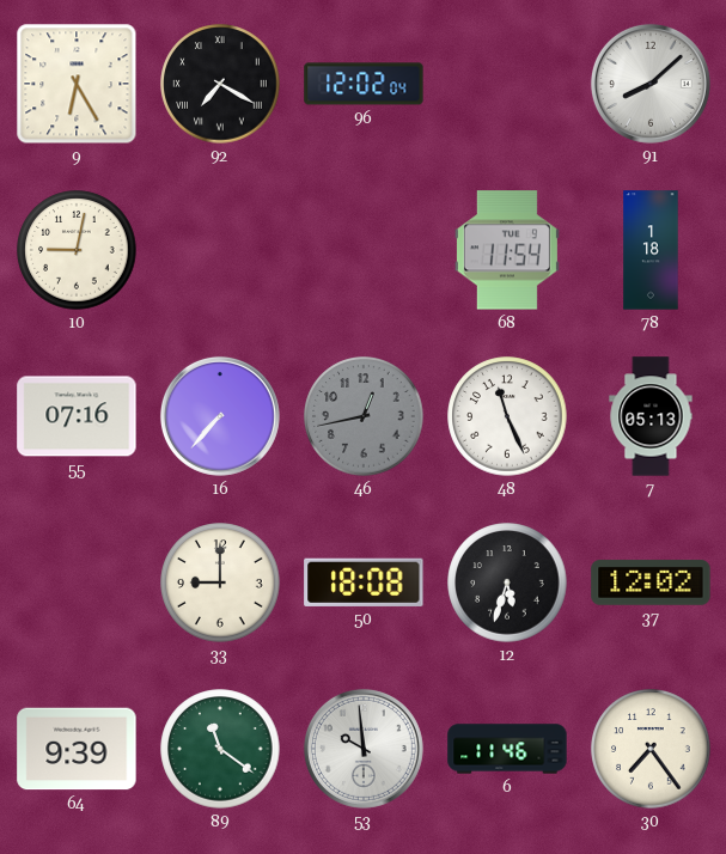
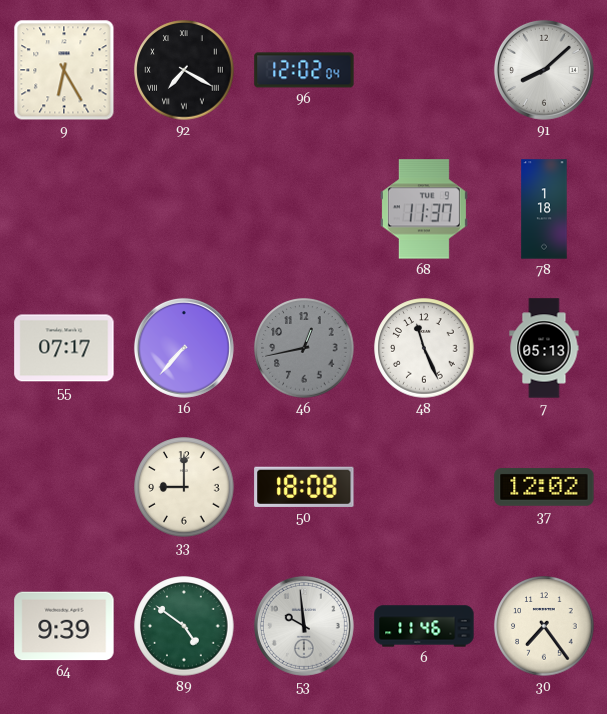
10: 9:02 -> none
68: 11:54 -> 11:37
55: 07:16 -> 07:17
12: 5:33 -> none
89: 11:21 -> 4:51
